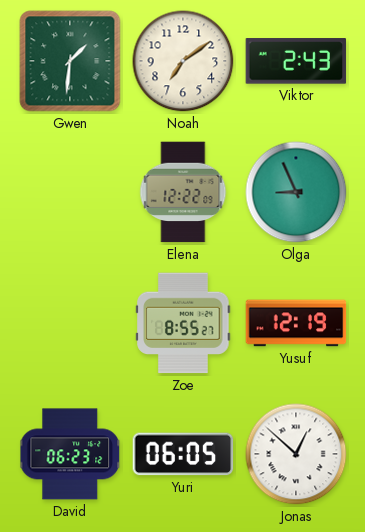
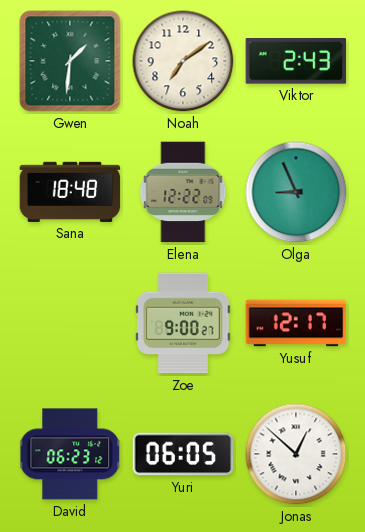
Sana: none -> 18:48
Zoe: 8:55 -> 9:00
Yusuf: 12:19 -> 12:17
